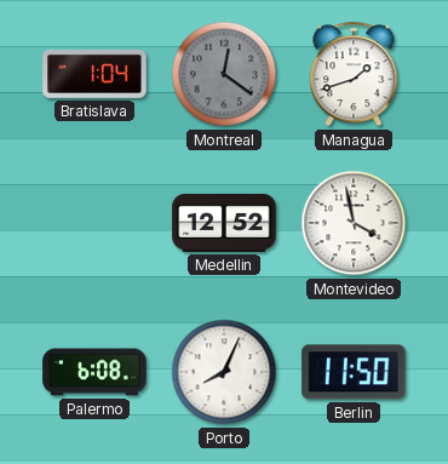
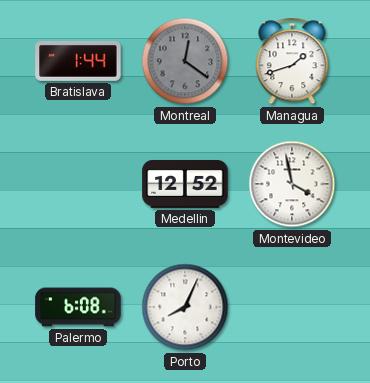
Bratislava: 1:04 -> 1:44
Berlin: 11:50 -> none
